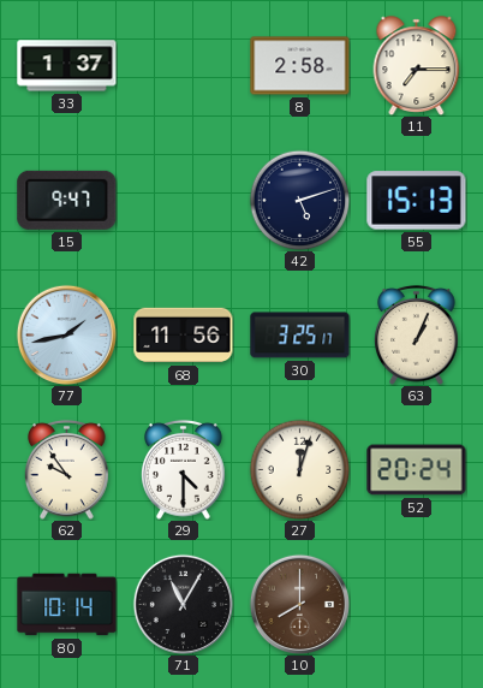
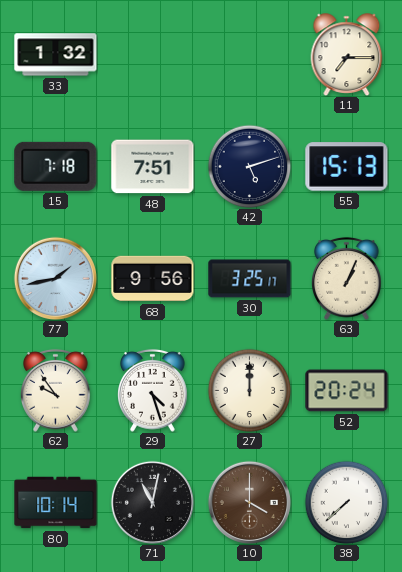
33: 1:37 -> 1:32
8: 2:58 -> none
15: 9:47 -> 7:18
48: none -> 7:51
68: 11:56 -> 9:56
29: 4:30 -> 4:27
27: 12:03 -> 12:00
71: 11:05 -> 11:02
10: 8:00 -> 4:00
38: none -> 7:38
